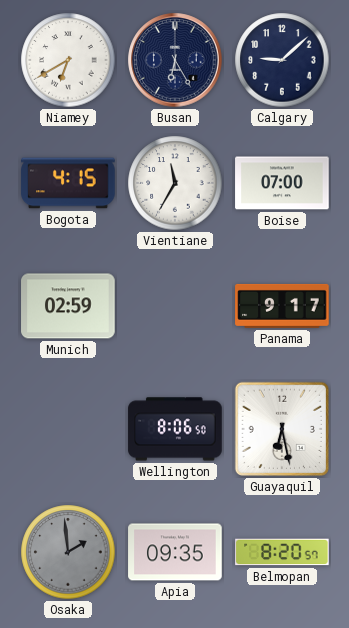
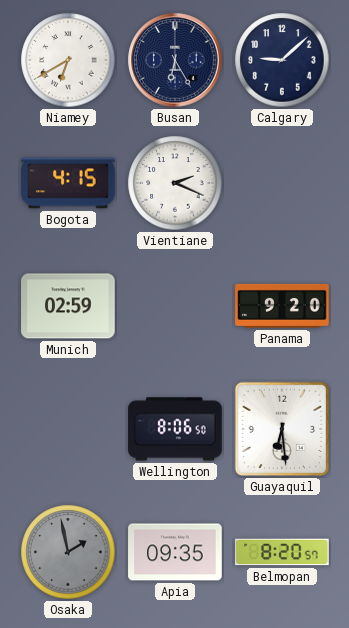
Vientiane: 11:35 -> 2:19
Boise: 07:00 -> none
Panama: 9:17 -> 9:20
Guayaquil: 6:28 -> 6:29
Osaka: 1:59 -> 1:58
